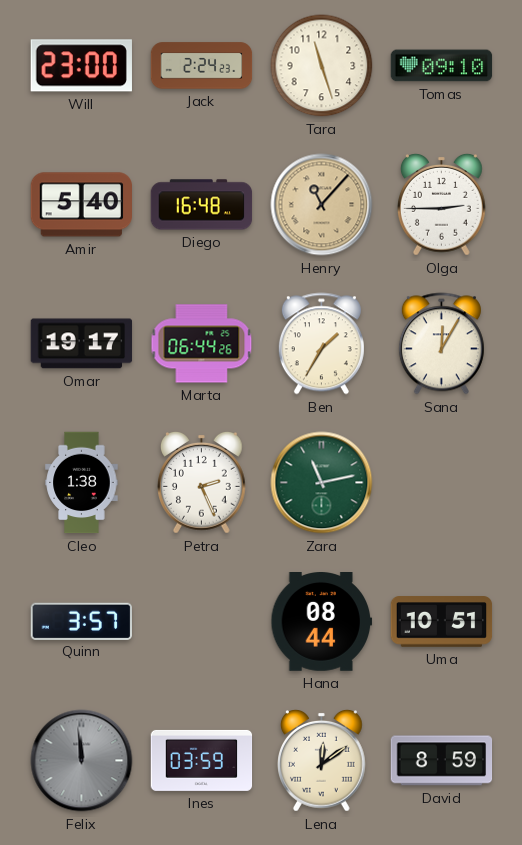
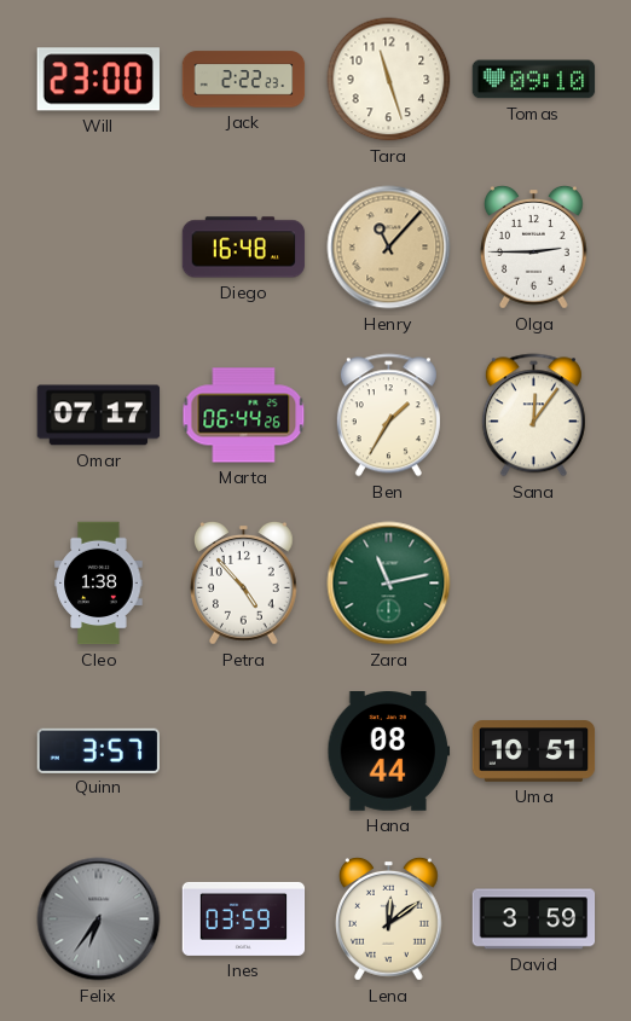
Jack: 2:24 -> 2:22
Amir: 5:40 -> none
Omar: 19:17 -> 07:17
Sana: 12:05 -> 12:06
Petra: 2:26 -> 4:53
Felix: 11:59 -> 6:36
David: 8:59 -> 3:59
